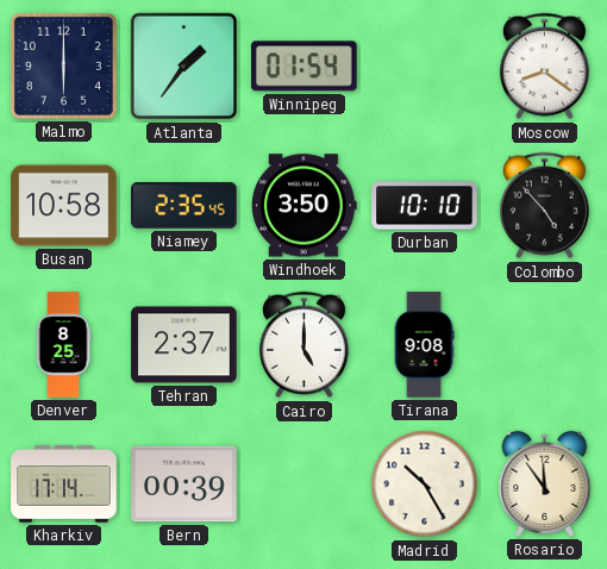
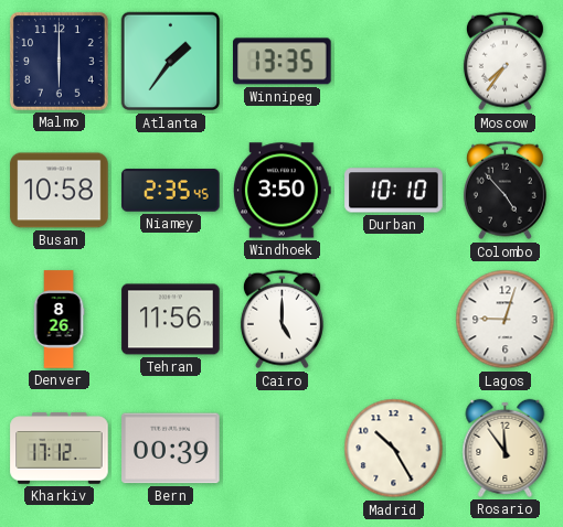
Winnipeg: 01:54 -> 13:35
Moscow: 8:21 -> 7:36
Denver: 8:25 -> 8:26
Tehran: 2:37 -> 11:56
Tirana: 9:08 -> none
Lagos: none -> 9:03
Kharkiv: 17:14 -> 17:12
